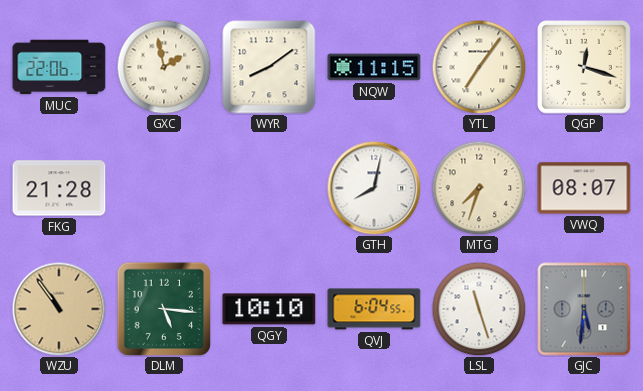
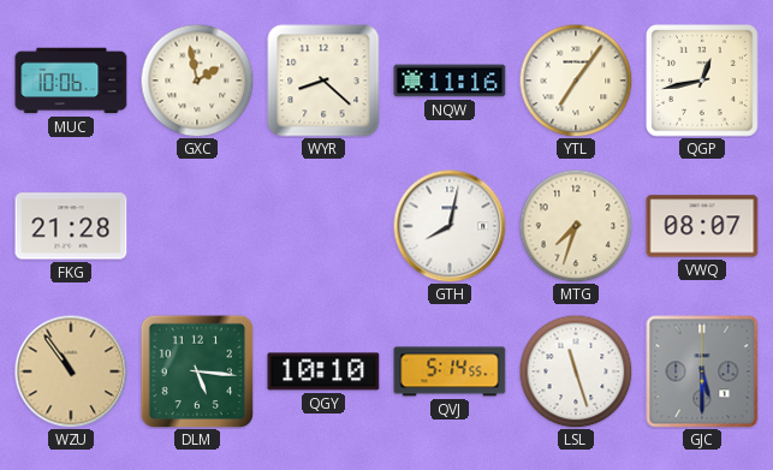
MUC: 22:06 -> 10:06
WYR: 8:09 -> 8:22
NQW: 11:15 -> 11:16
QGP: 12:18 -> 12:43
QVJ: 6:04 -> 5:14
GJC: 5:31 -> 5:30
